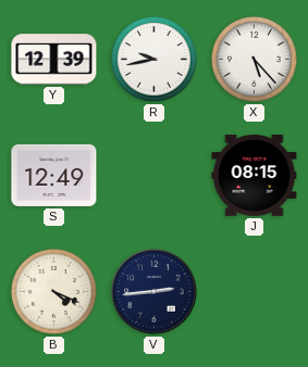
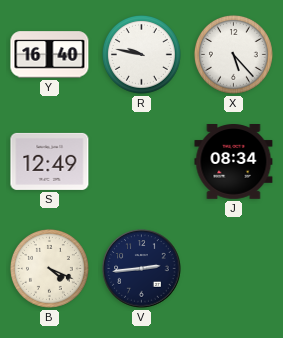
Y: 12:39 -> 16:40
R: 9:43 -> 9:47
J: 08:15 -> 08:34
